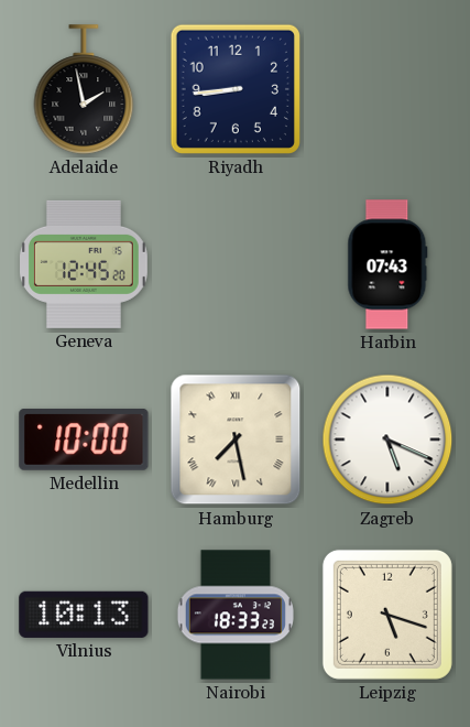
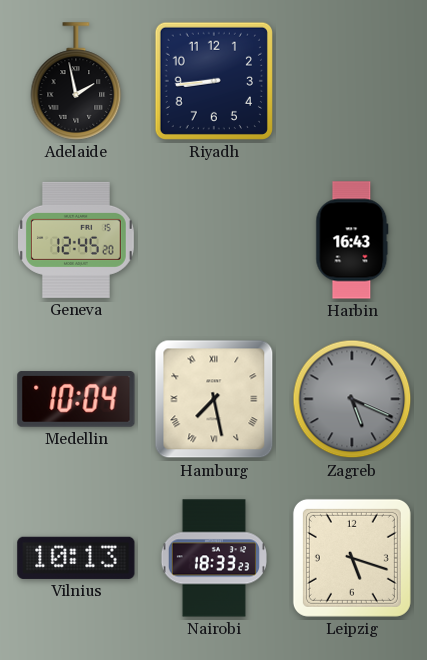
Harbin: 07:43 -> 16:43
Medellin: 10:00 -> 10:04
Zagreb dial: white -> grey
